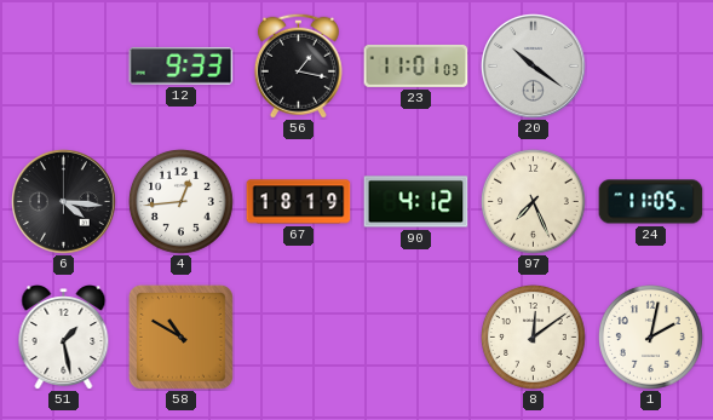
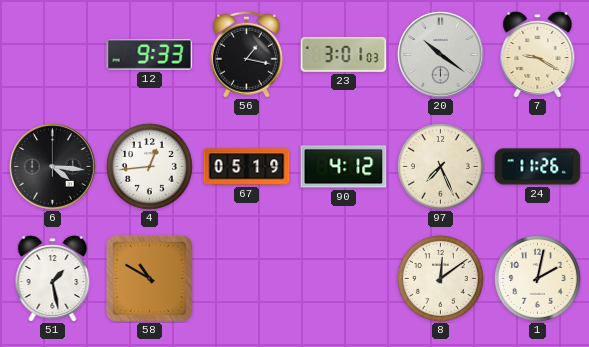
23: 11:01 -> 3:01
7: none -> 9:20
67: 18:19 -> 05:19
24: 11:05 -> 11:26
